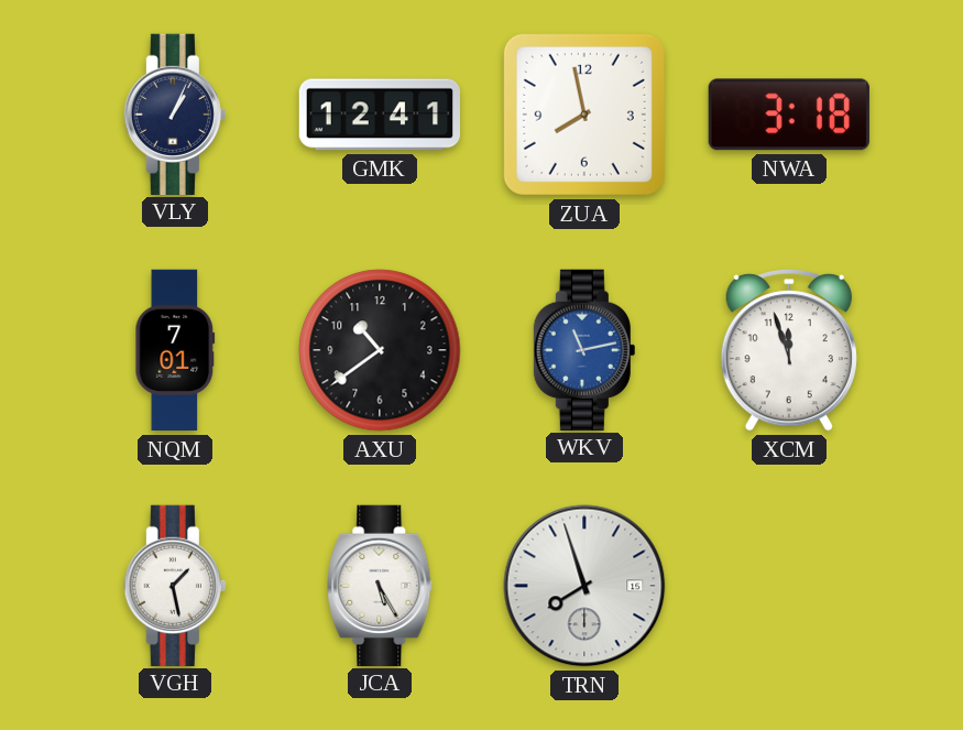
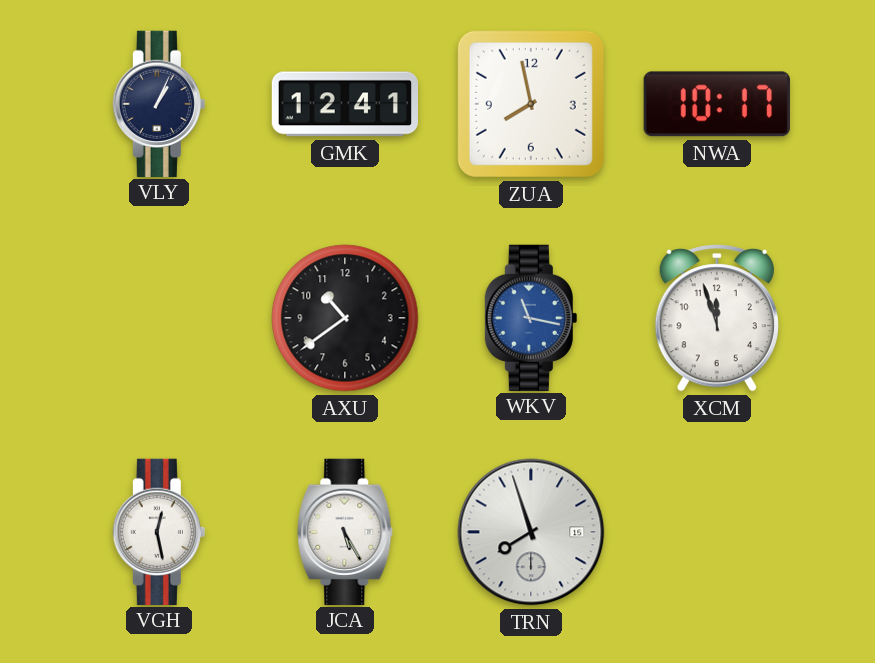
NWA: 3:18 -> 10:17
NQM: 7:01 -> none
WKV: 11:13 -> 11:17
VGH: 1:28 -> 12:28
